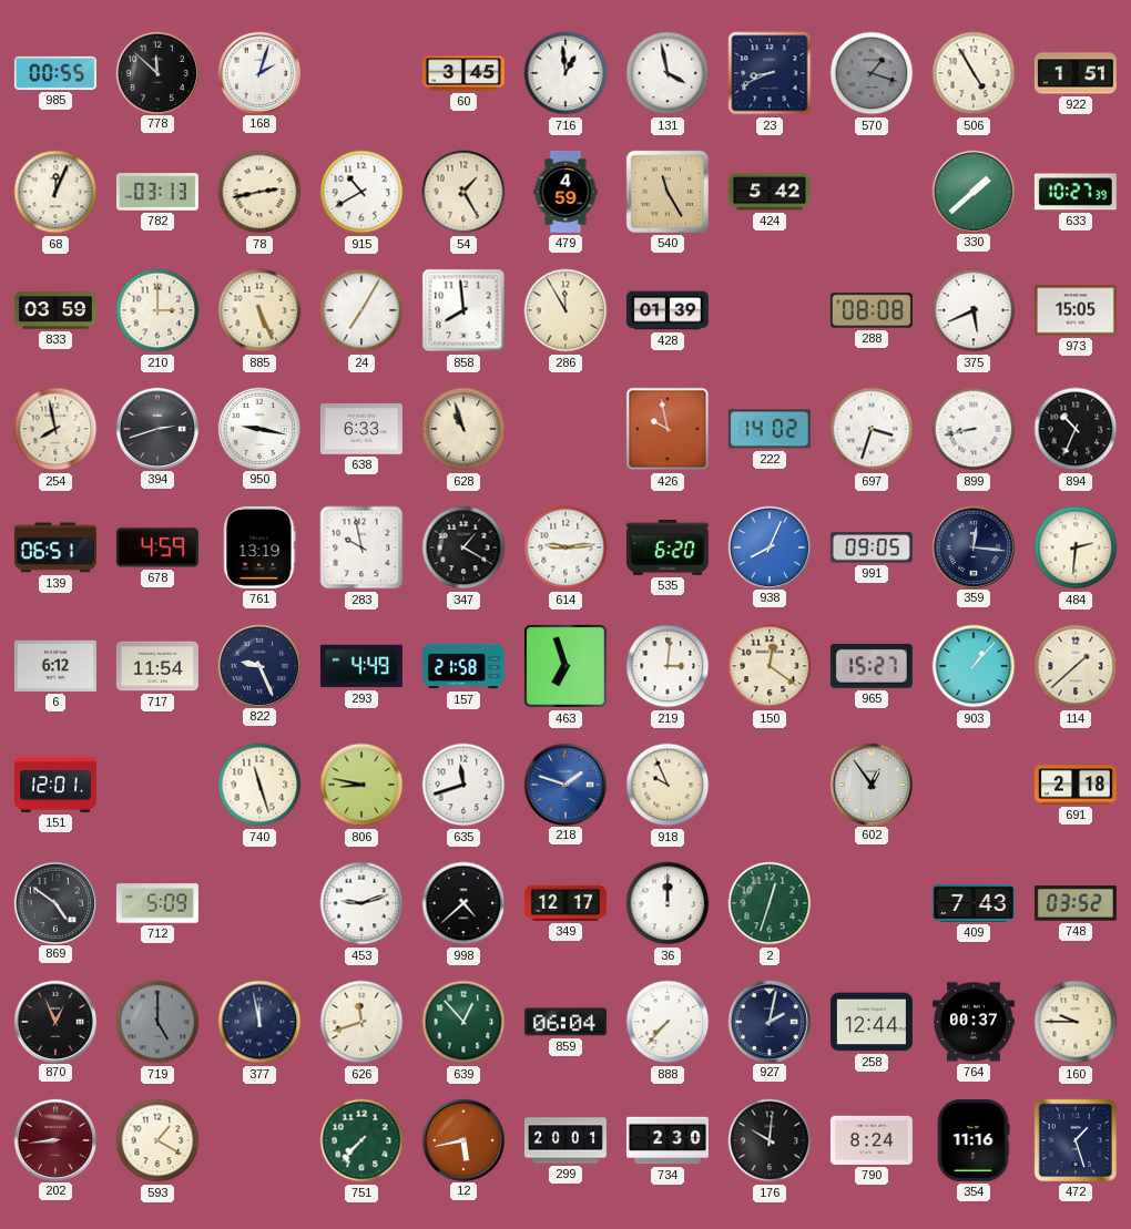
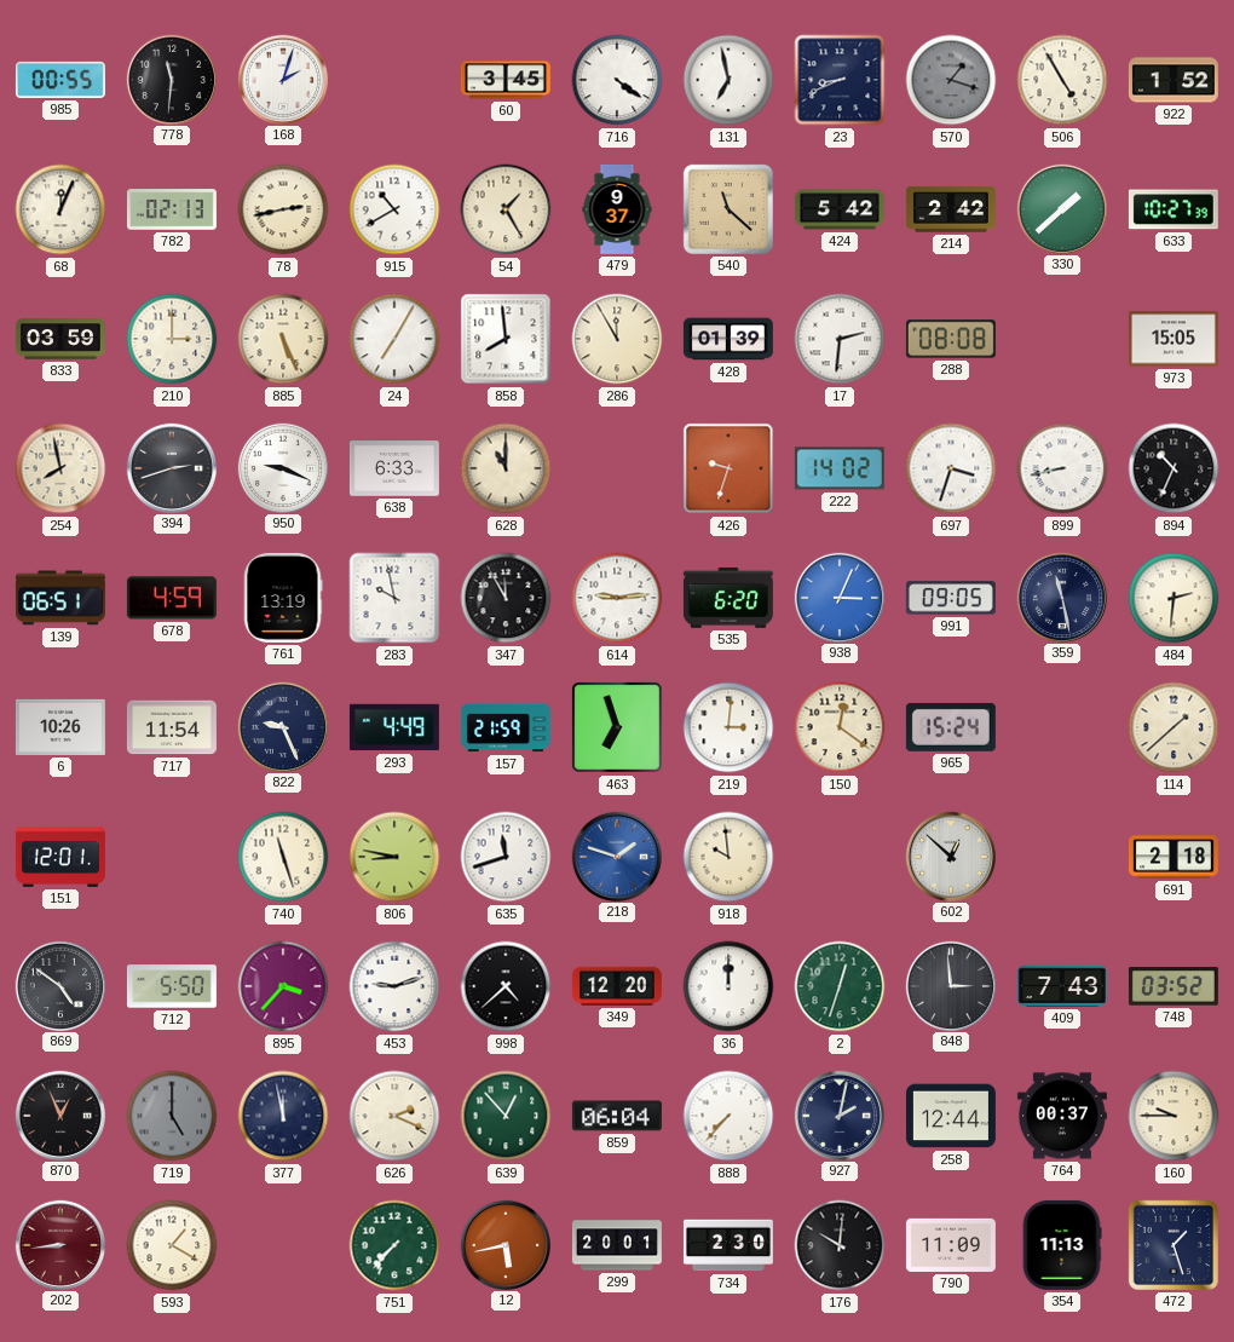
778: 11:52 -> 11:31
716: 12:59 -> 4:21
131: 3:58 -> 6:58
922: 1:51 -> 1:52
782: 03:13 -> 02:13
479: 4:59 -> 9:37
540: 11:25 -> 11:22
214: none -> 2:42
17: none -> 2:31
375: 5:41 -> none
950: 9:17 -> 9:19
628: 10:57 -> 11:00
426: 9:58 -> 9:33
347: 1:20 -> 11:55
938: 8:04 -> 3:04
359: 12:16 -> 11:28
6: 6:12 -> 10:26
157: 21:58 -> 21:59
965: 15:27 -> 15:24
903: 1:07 -> none
918: 9:56 -> 9:59
602: 12:54 -> 12:52
712: 5:09 -> 5:50
895: none -> 3:37
349: 12:17 -> 12:20
848: none -> 2:59
626: 11:42 -> 2:19
790: 8:24 -> 11:09
354: 11:16 -> 11:13
